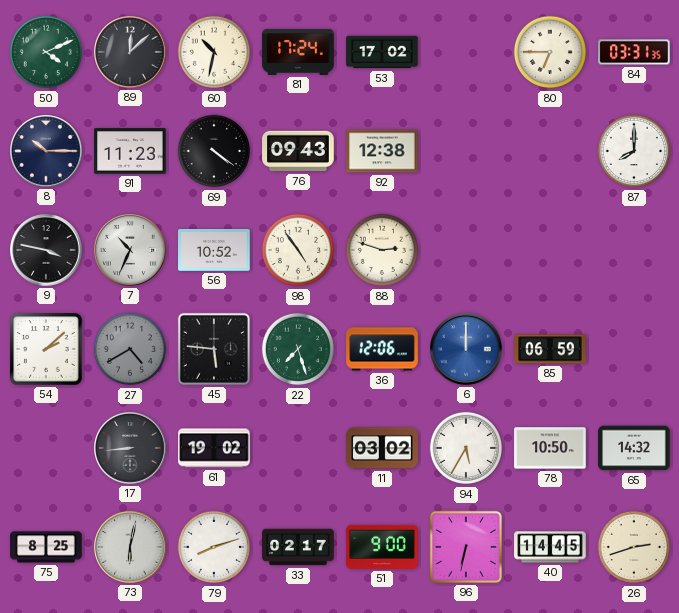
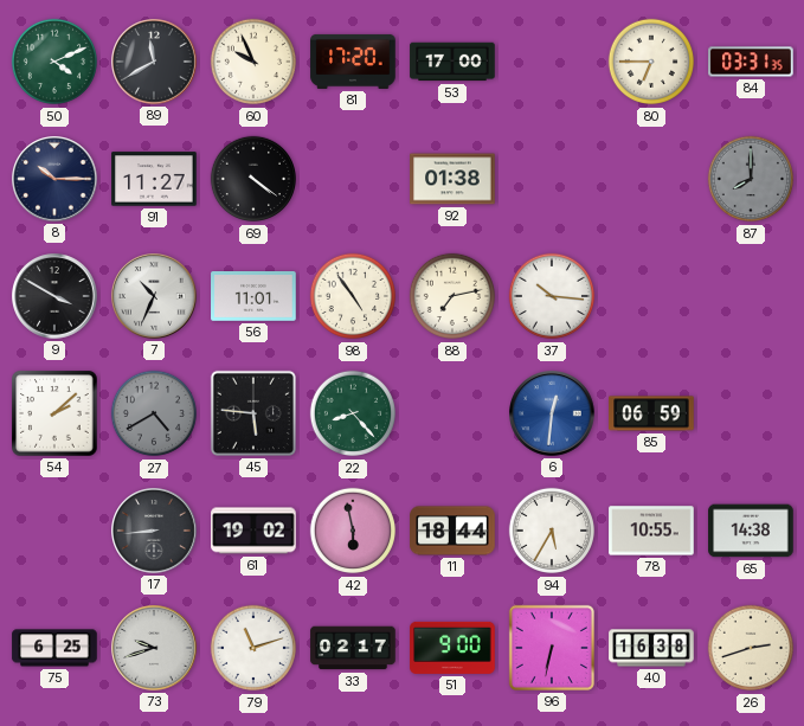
89: 12:08 -> 11:40
60: 10:32 -> 9:56
81: 17:24 -> 17:20
53: 17:02 -> 17:00
91: 11:23 -> 11:27
76: 09:43 -> none
92: 12:38 -> 01:38
87 dial: white -> grey
9: 3:47 -> 3:50
56: 10:52 -> 11:01
88: 2:48 -> 7:13
37: none -> 10:16
22: 7:27 -> 8:23
36: 12:06 -> none
6: 12:00 -> 12:31
42: none -> 5:58
11: 03:02 -> 18:44
78: 10:50 -> 10:55
65: 14:32 -> 14:38
75: 8:25 -> 6:25
73: 6:02 -> 9:42
79: 8:12 -> 11:12
40: 14:45 -> 16:38
